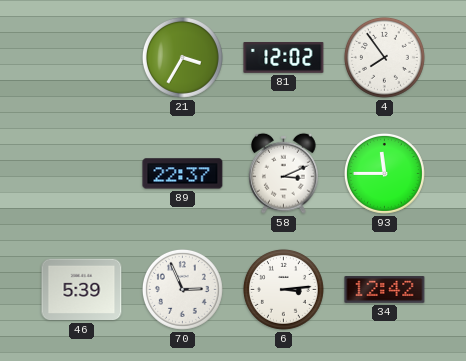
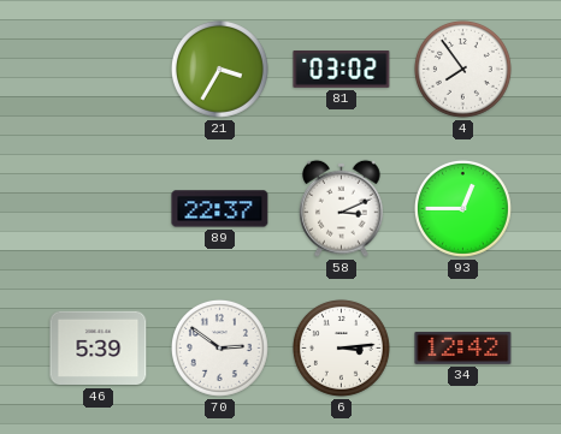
81: 12:02 -> 03:02
93: 11:45 -> 12:45
70: 2:56 -> 2:51
